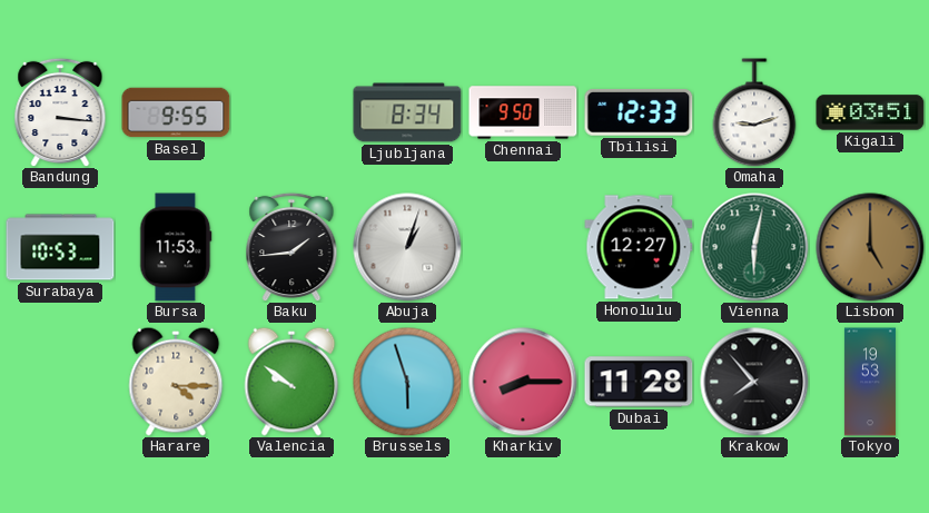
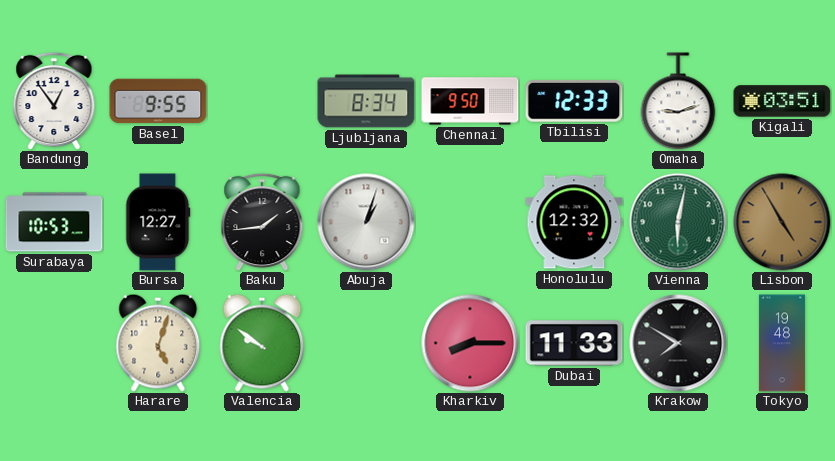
Bandung: 3:16 -> 12:54
Bursa: 11:53 -> 12:27
Honolulu: 12:27 -> 12:32
Lisbon: 5:00 -> 4:55
Harare: 4:15 -> 5:03
Brussels: 5:57 -> none
Dubai: 11:28 -> 11:33
Krakow: 7:53 -> 7:50
Tokyo: 19:53 -> 19:48
